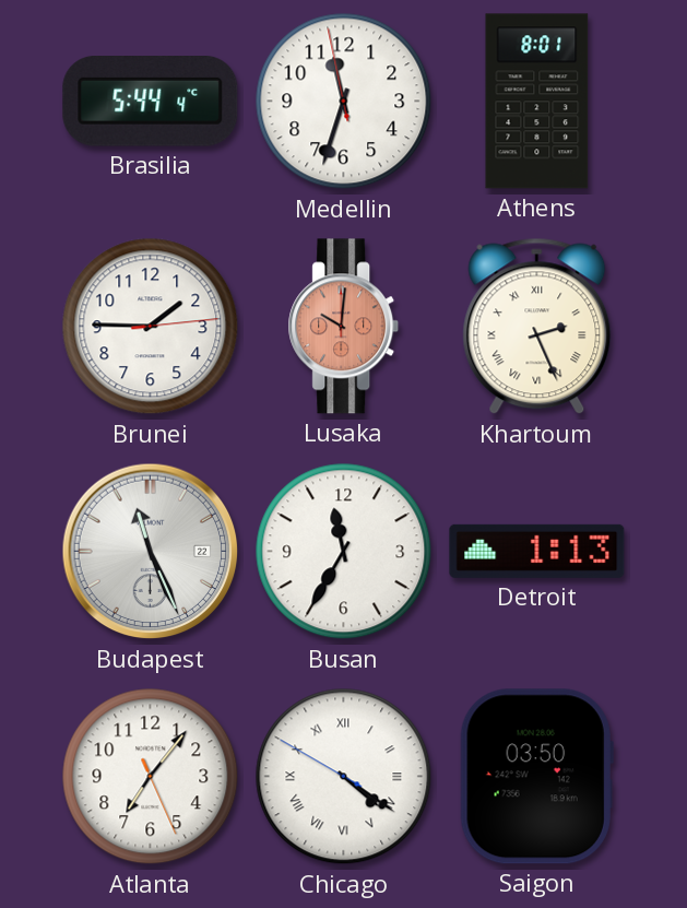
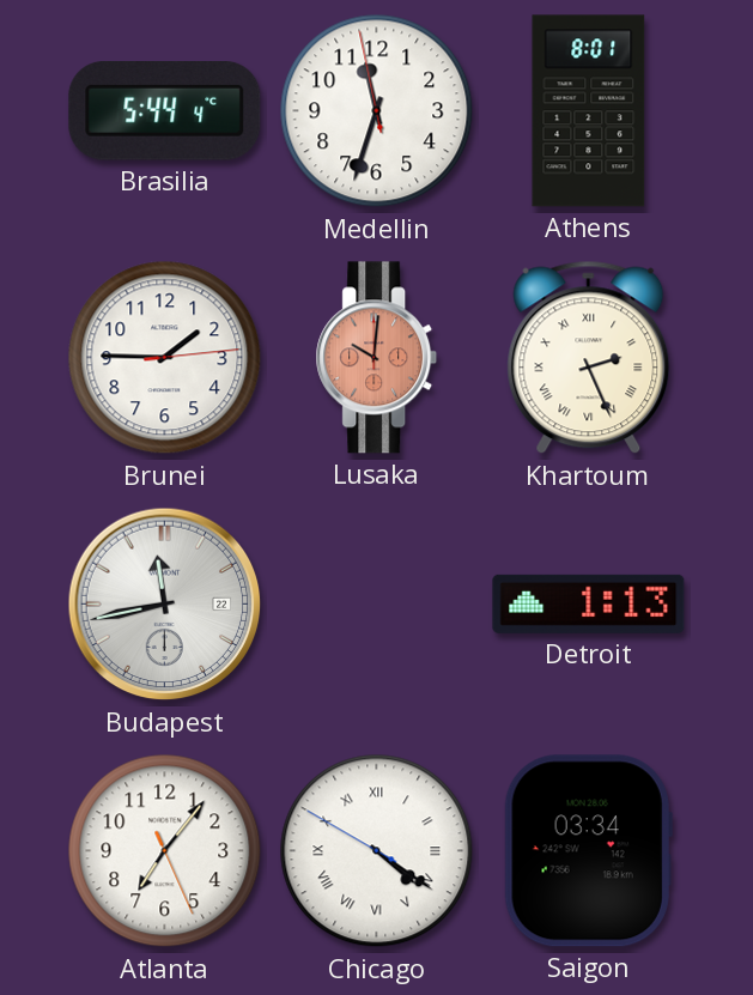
Budapest: 11:26 -> 11:43
Busan: 11:35 -> none
Saigon: 03:50 -> 03:34
